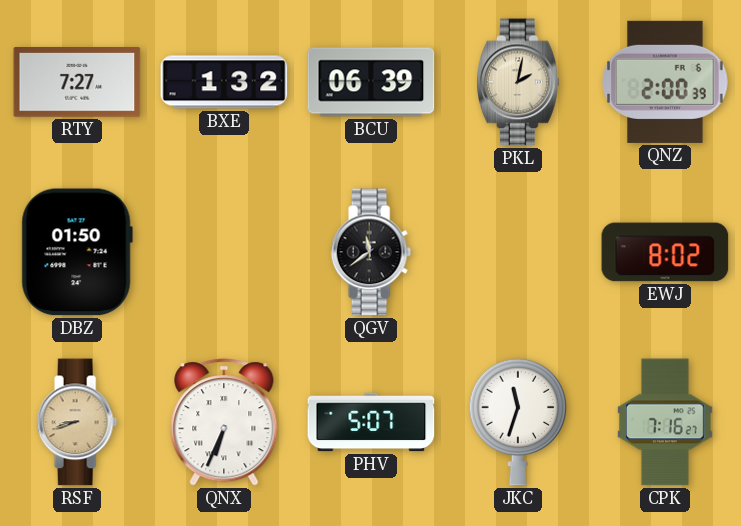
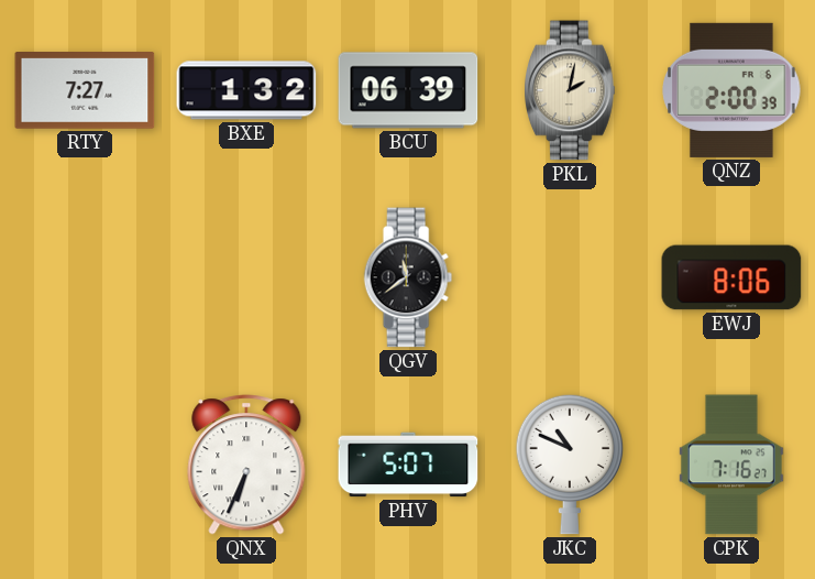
DBZ: 01:50 -> none
EWJ: 8:02 -> 8:06
RSF: 8:42 -> none
JKC: 11:33 -> 10:49
